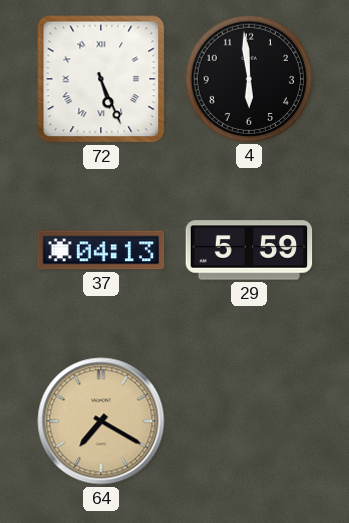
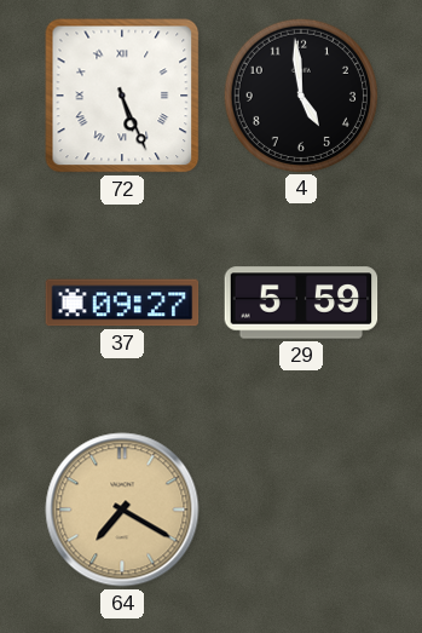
4: 5:59 -> 4:59
37: 04:13 -> 09:27
